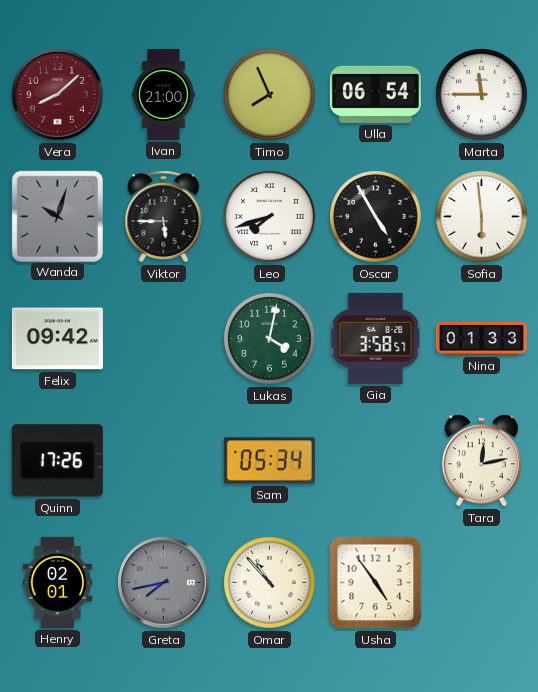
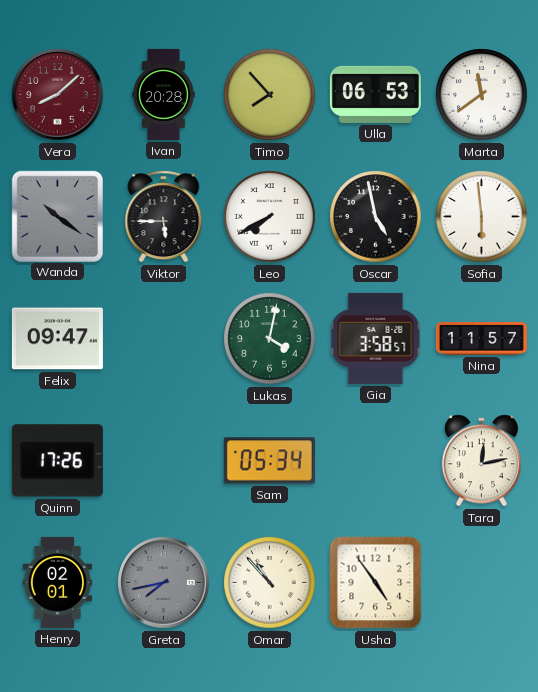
Ivan: 21:00 -> 20:28
Timo: 7:56 -> 7:53
Ulla: 06:54 -> 06:53
Marta: 11:45 -> 11:39
Wanda: 10:03 -> 10:21
Leo: 7:42 -> 7:40
Oscar: 4:55 -> 4:58
Felix: 09:42 -> 09:47
Nina: 01:33 -> 11:57
